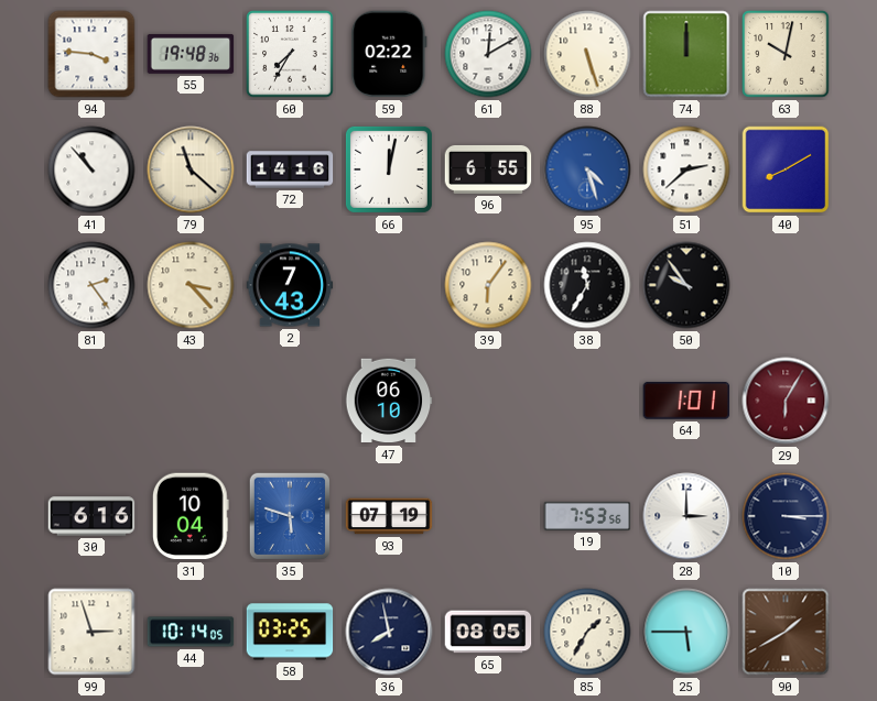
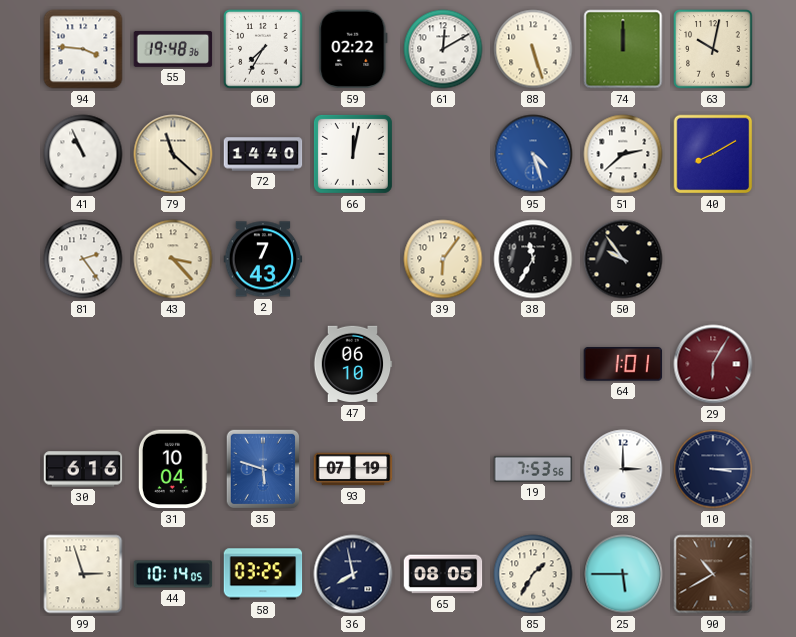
41: 10:53 -> 10:56
72: 14:16 -> 14:40
96: 6:55 -> none
90: 1:40 -> 10:40
